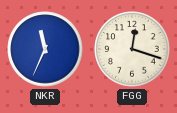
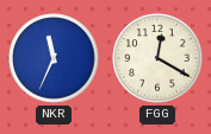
FGG: 12:18 -> 12:20
